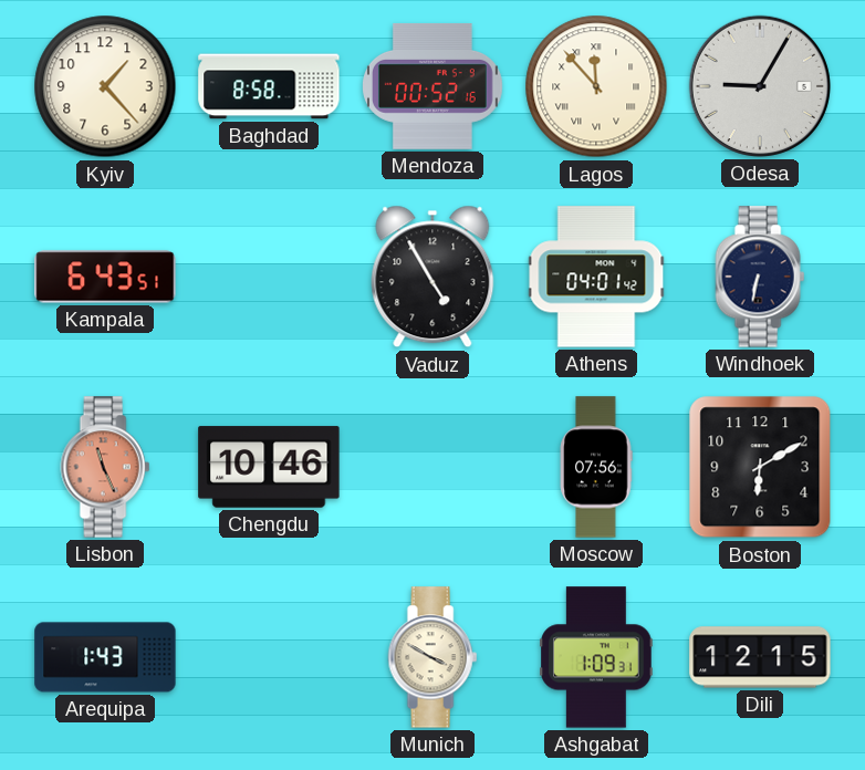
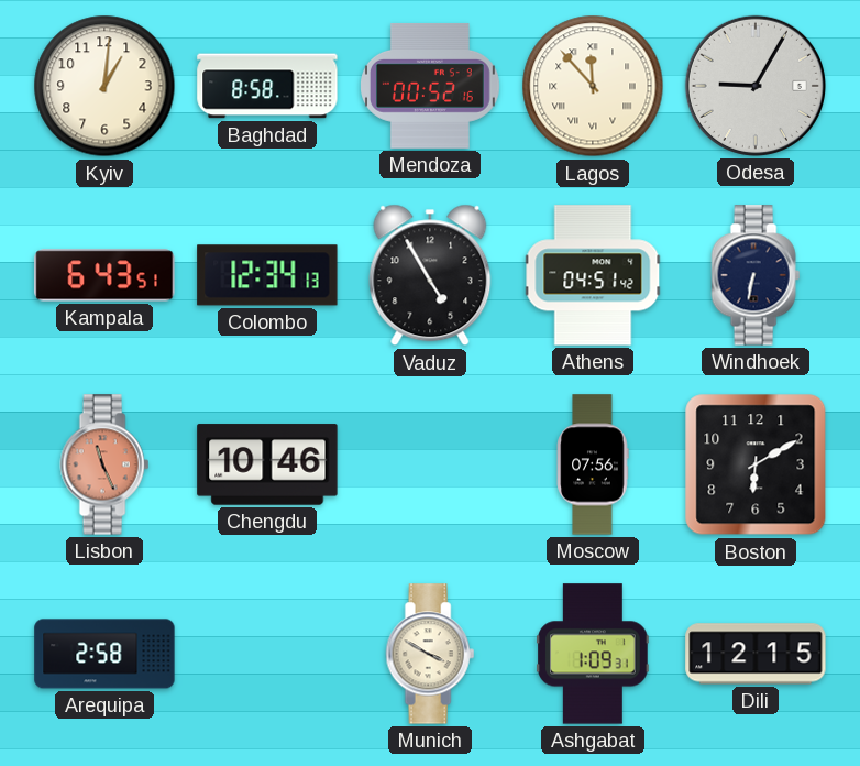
Kyiv: 1:23 -> 1:01
Colombo: none -> 12:34
Athens: 04:01 -> 04:51
Arequipa: 1:43 -> 2:58
